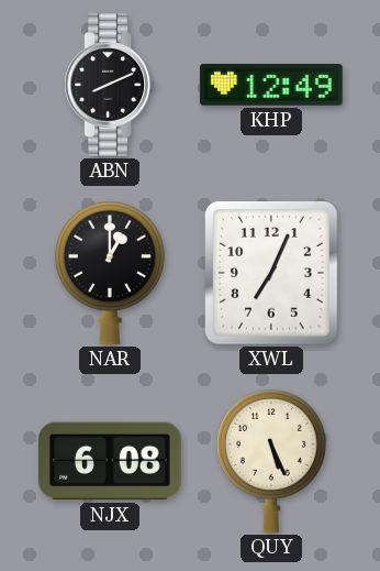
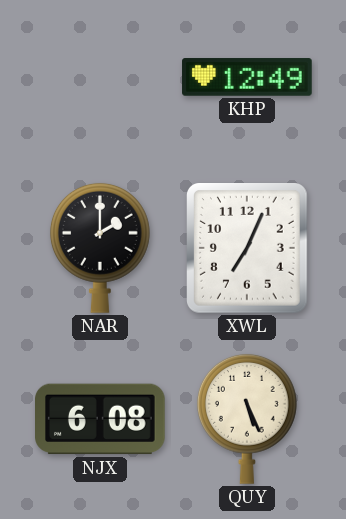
ABN: 8:11 -> none
NAR: 1:00 -> 2:00
